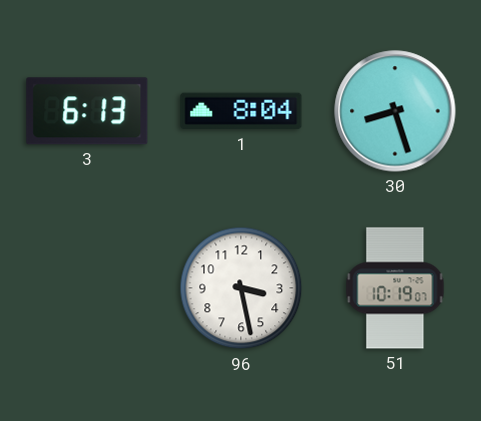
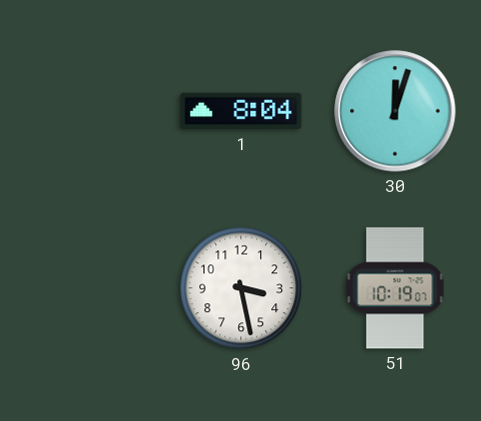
3: 6:13 -> none
30: 8:27 -> 12:03
